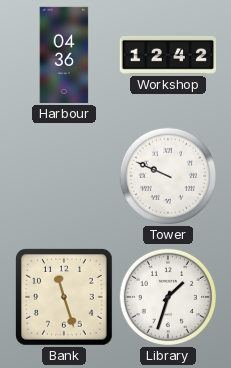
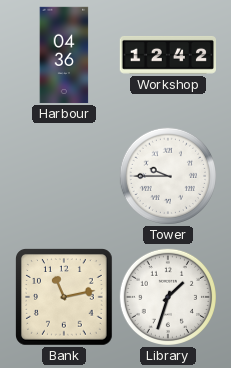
Tower: 9:49 -> 9:45
Bank: 11:27 -> 11:13
